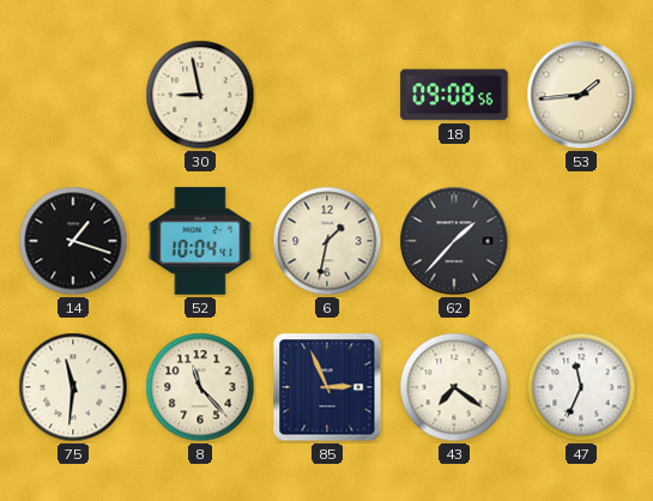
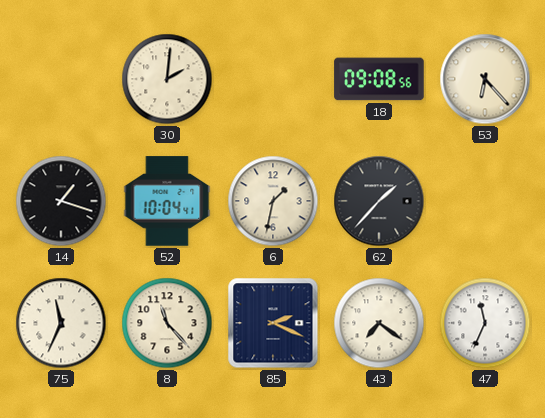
30: 8:58 -> 2:01
53: 1:44 -> 6:23
75: 11:31 -> 11:34
85: 2:56 -> 2:19
